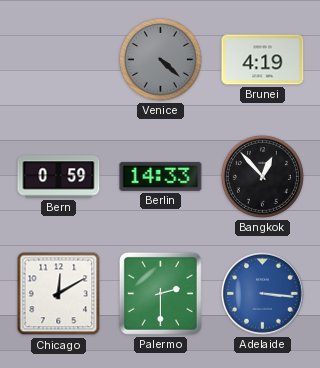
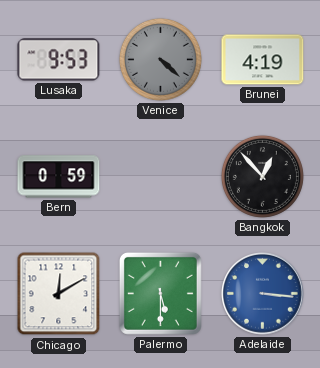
Lusaka: none -> 9:53
Berlin: 14:33 -> none
Palermo: 2:30 -> 5:30
